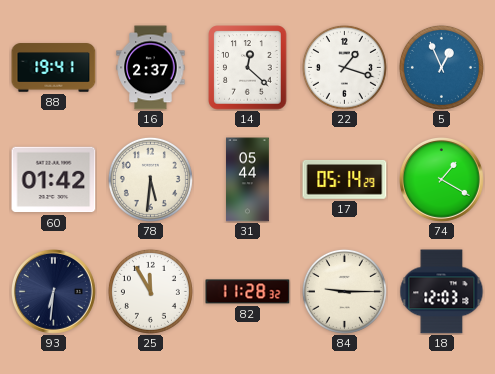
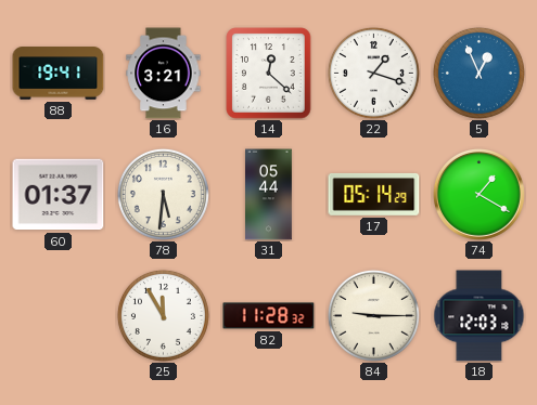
16: 2:37 -> 3:21
60: 01:42 -> 01:37
93: 6:31 -> none
